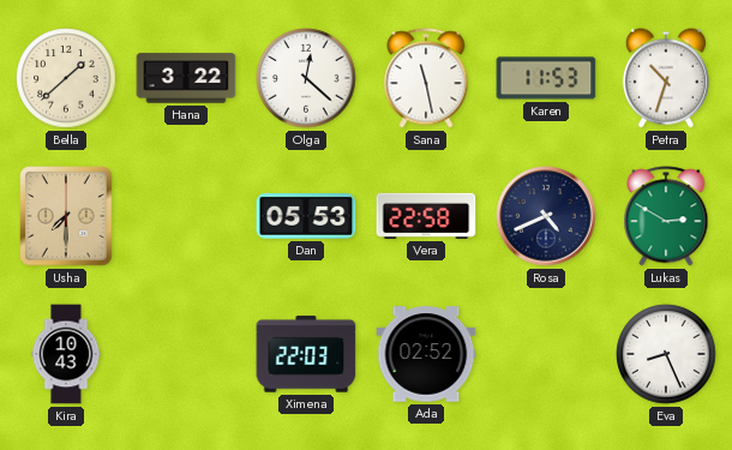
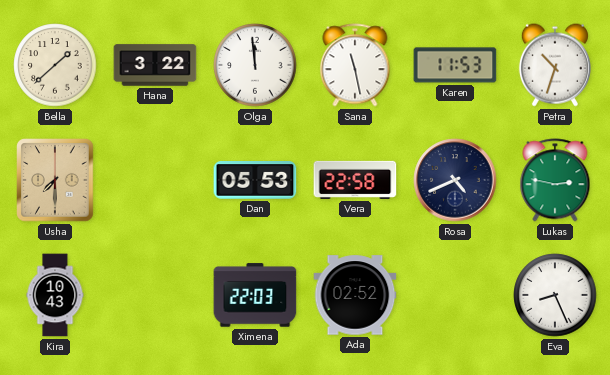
Olga: 12:22 -> 11:59
Lukas: 2:50 -> 2:47
